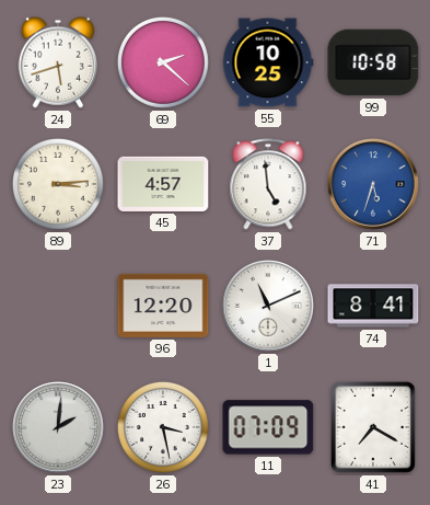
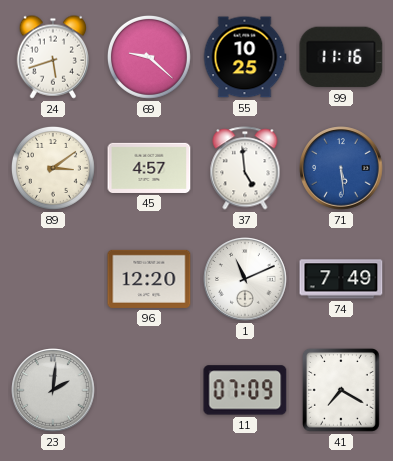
69: 2:22 -> 9:22
99: 10:58 -> 11:16
89: 3:14 -> 3:09
71: 5:33 -> 5:29
74: 8:41 -> 7:49
26: 3:28 -> none
